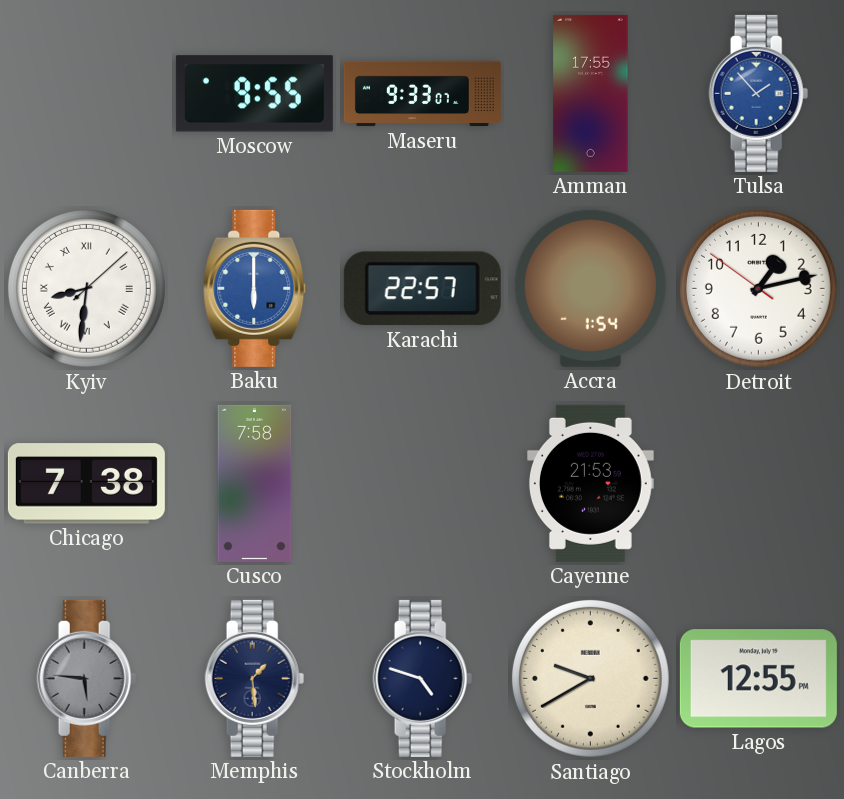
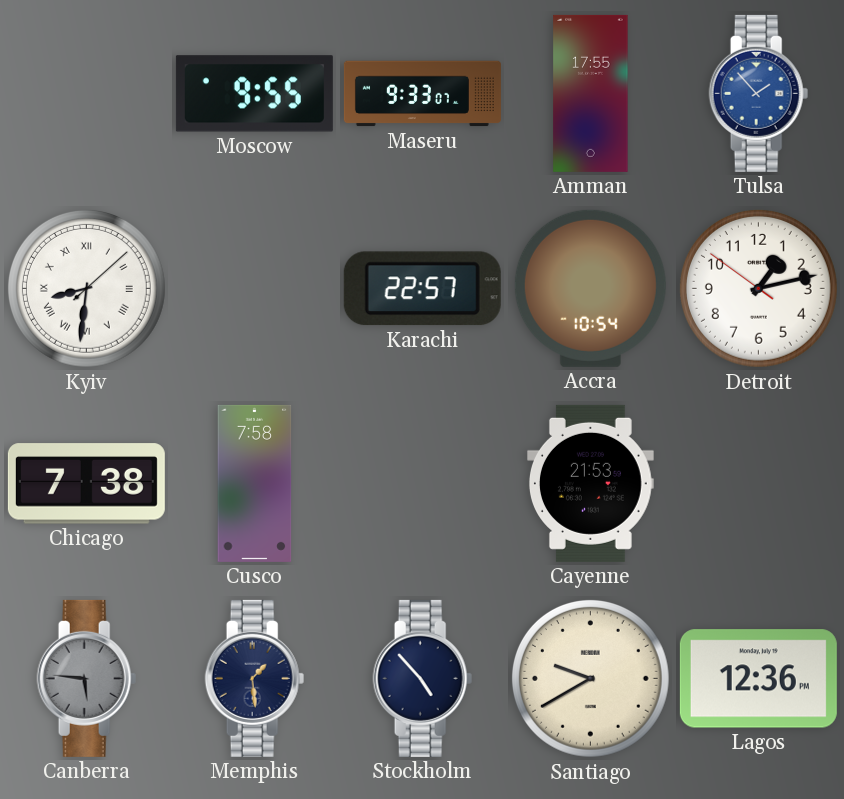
Baku: 6:00 -> none
Accra: 1:54 -> 10:54
Stockholm: 4:48 -> 4:53
Lagos: 12:55 -> 12:36
